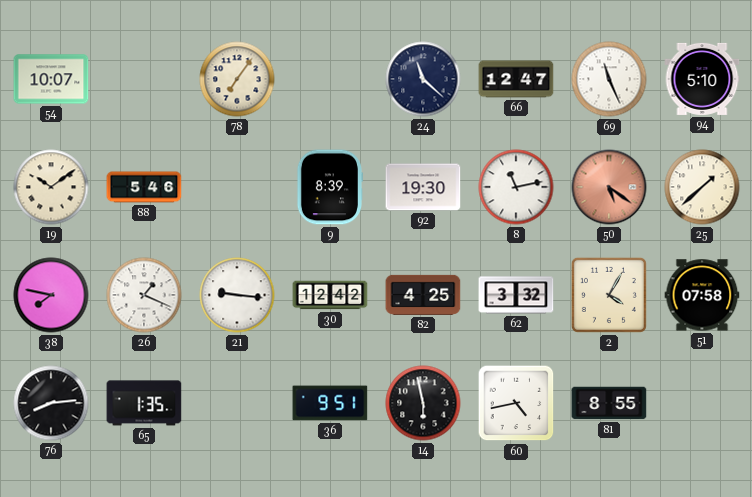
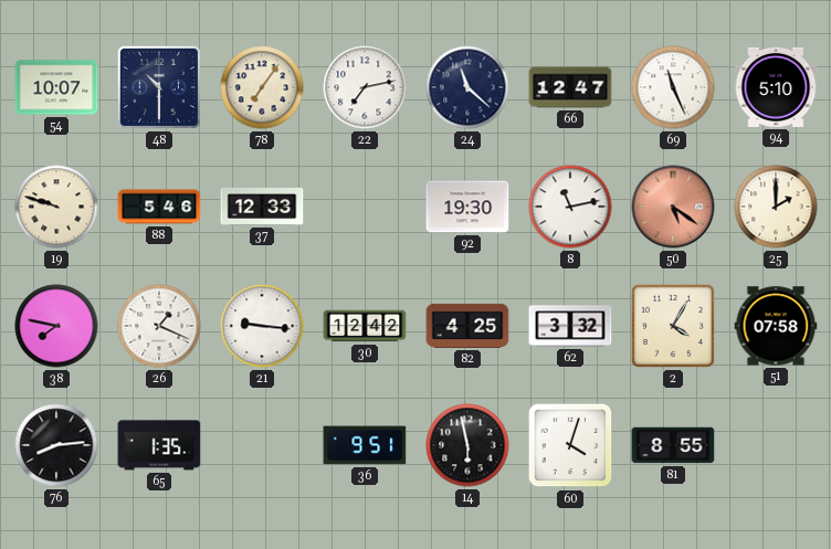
48: none -> 10:30
22: none -> 7:13
19: 10:09 -> 9:48
37: none -> 12:33
9: 8:39 -> none
25: 1:38 -> 2:00
60: 4:43 -> 4:03
